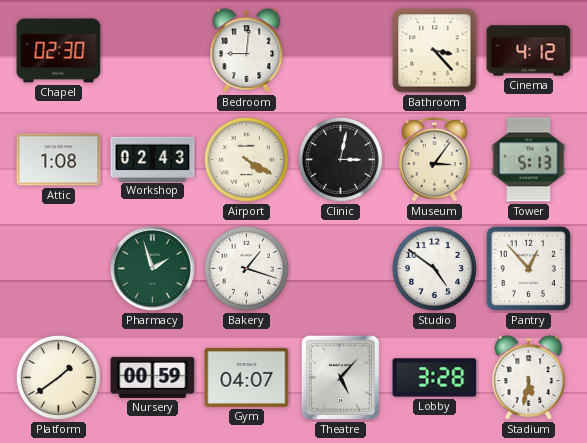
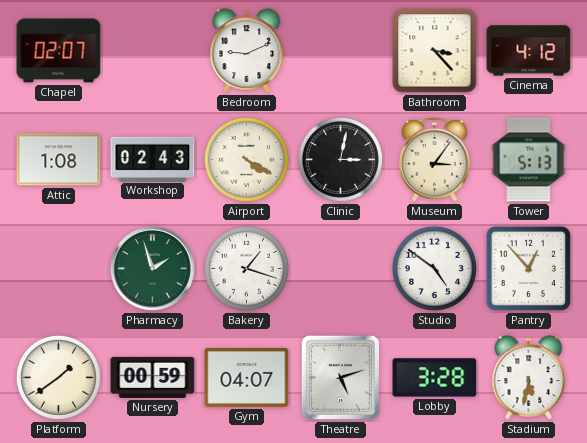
Chapel: 02:30 -> 02:07
Bedroom: 9:01 -> 9:11
Theatre: 5:07 -> 5:12
